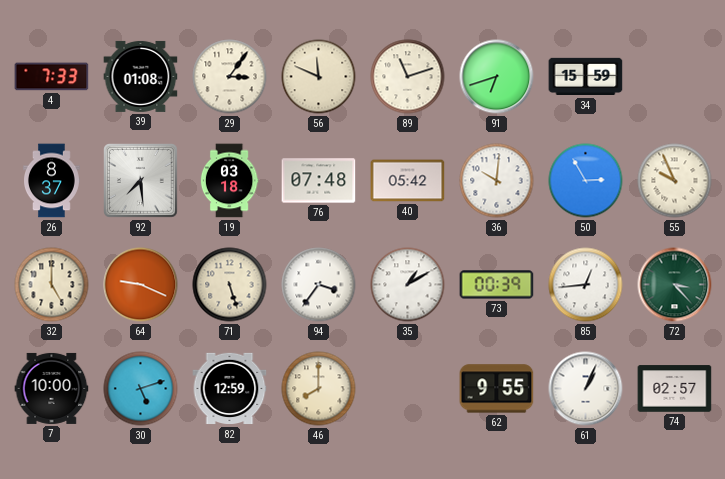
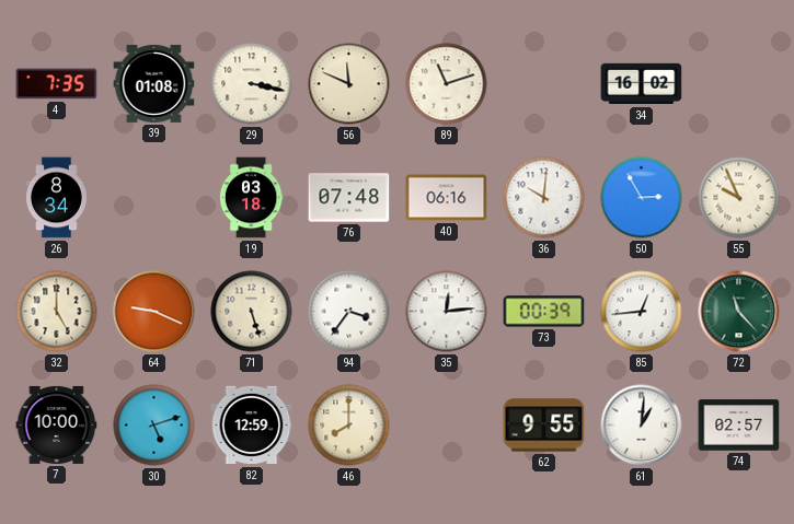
4: 7:33 -> 7:35
29: 3:06 -> 3:17
91: 6:42 -> none
34: 15:59 -> 16:02
26: 8:37 -> 8:34
92: 7:29 -> none
40: 05:42 -> 06:16
35: 1:10 -> 12:14
72: 3:23 -> 11:23
61: 1:04 -> 1:01
